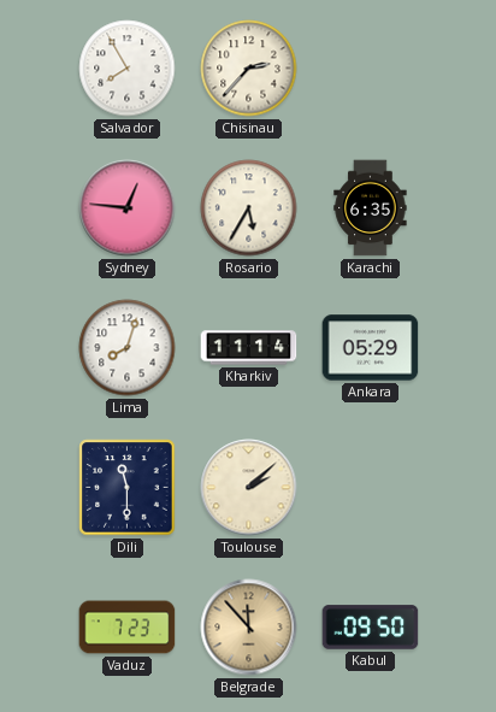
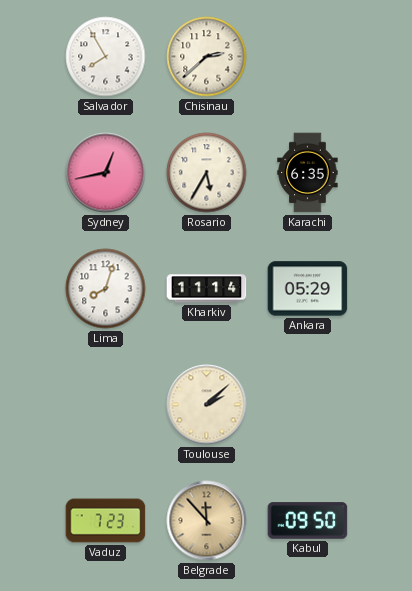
Chisinau: 2:37 -> 2:38
Sydney: 12:46 -> 12:43
Dili: 11:30 -> none
